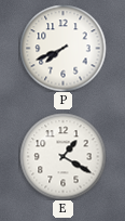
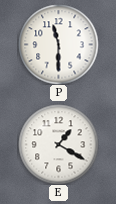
P: 7:41 -> 11:30
